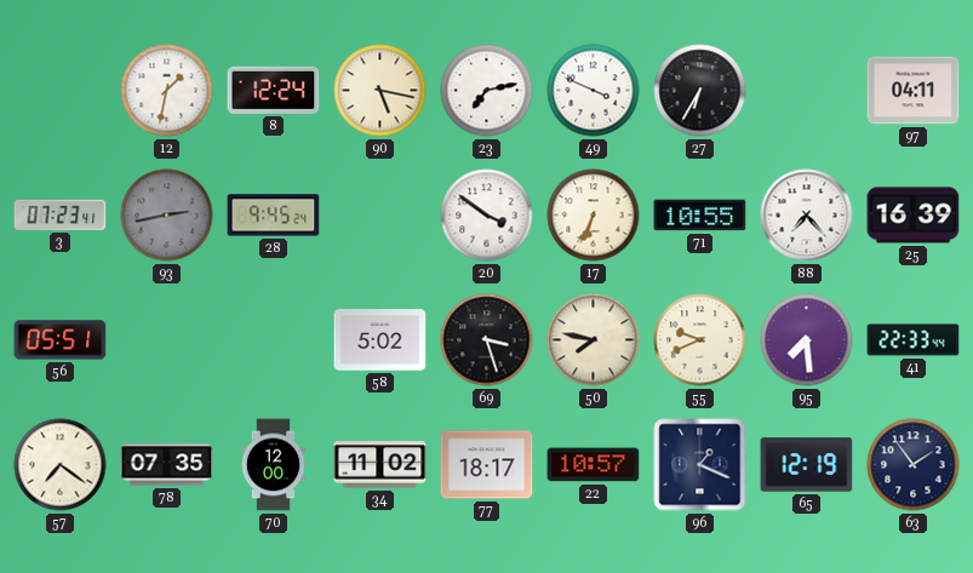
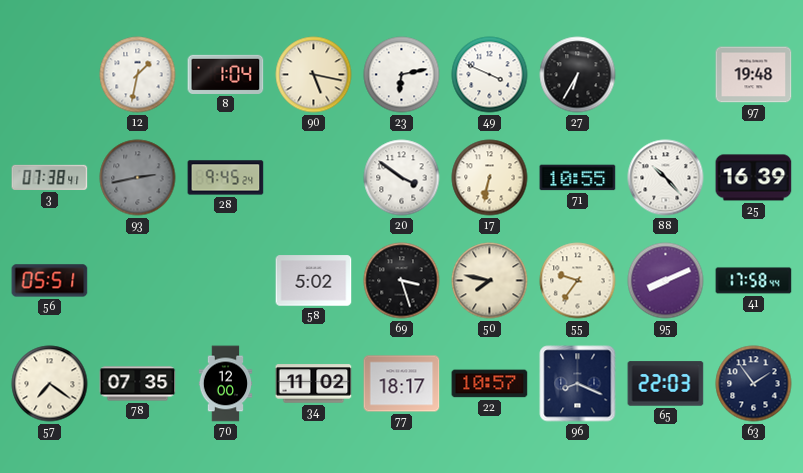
8: 12:24 -> 1:04
23: 7:13 -> 6:13
97: 04:11 -> 19:48
3: 07:23 -> 07:38
17: 6:34 -> 6:32
88: 7:23 -> 10:23
55: 9:41 -> 9:36
95: 7:29 -> 8:11
41: 22:33 -> 17:58
96: 1:19 -> 8:19
65: 12:19 -> 22:03
